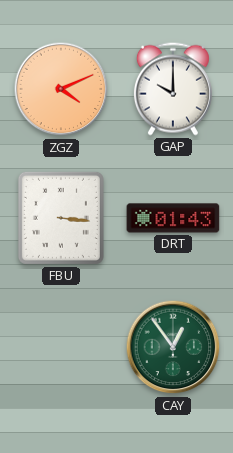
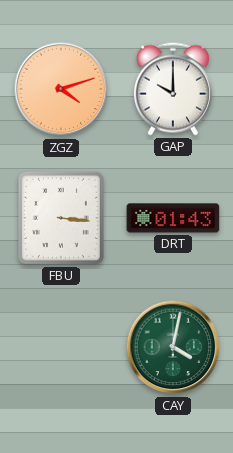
ZGZ: 4:11 -> 4:12
CAY: 12:54 -> 4:02
